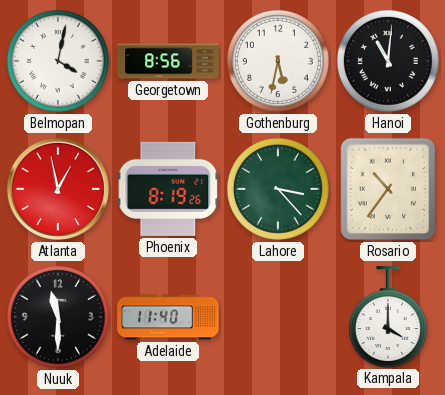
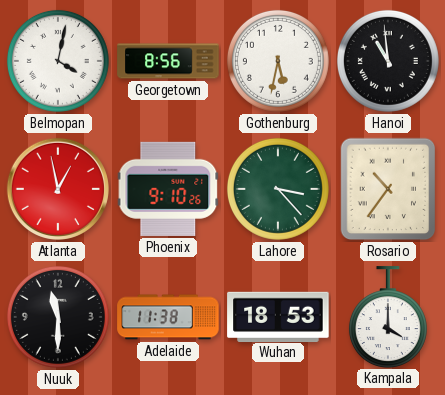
Hanoi: 11:01 -> 10:59
Phoenix: 8:19 -> 9:10
Adelaide: 11:40 -> 11:38
Wuhan: none -> 18:53
